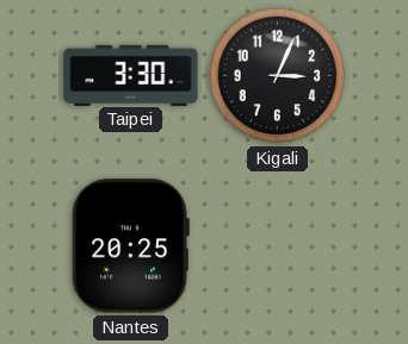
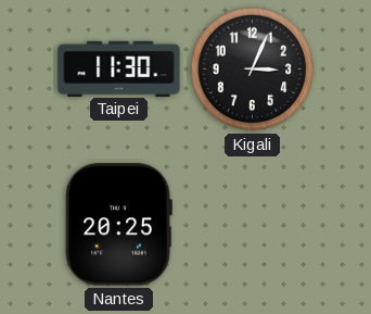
Taipei: 3:30 -> 11:30
